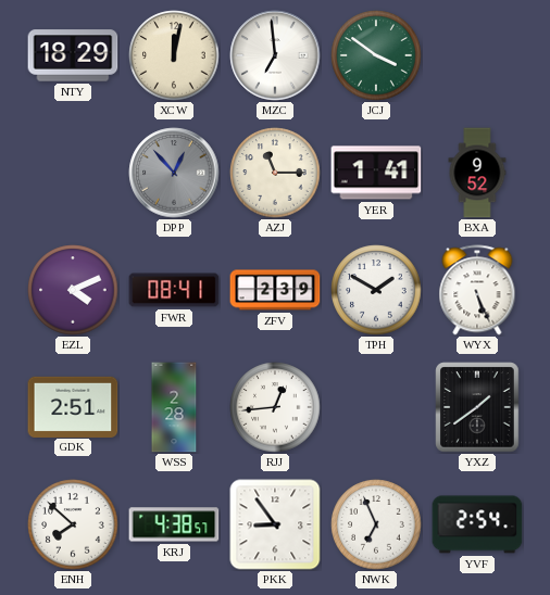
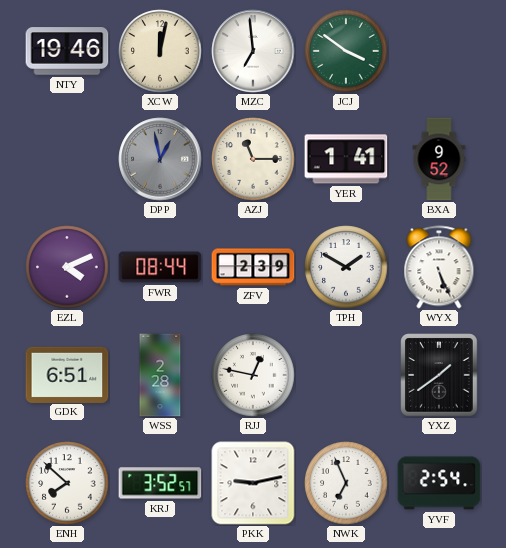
NTY: 18:29 -> 19:46
DPP: 12:53 -> 12:58
FWR: 08:41 -> 08:44
GDK: 2:51 -> 6:51
RJJ: 12:44 -> 12:47
KRJ: 4:38 -> 3:52
PKK: 8:54 -> 9:13
